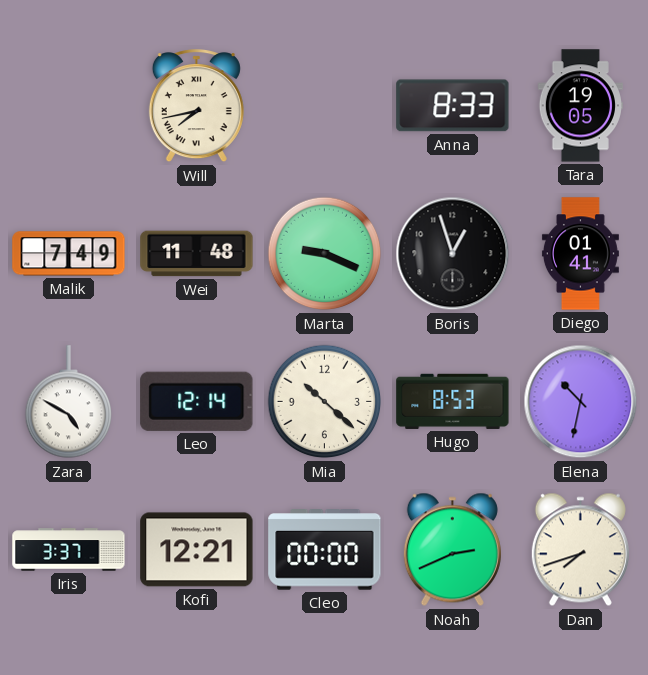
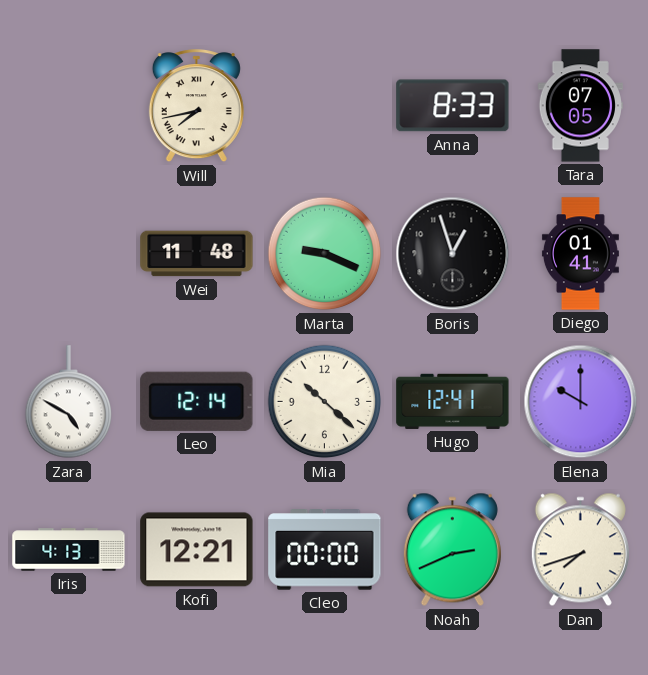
Tara: 19:05 -> 07:05
Malik: 7:49 -> none
Hugo: 8:53 -> 12:41
Elena: 10:32 -> 10:00
Iris: 3:37 -> 4:13
